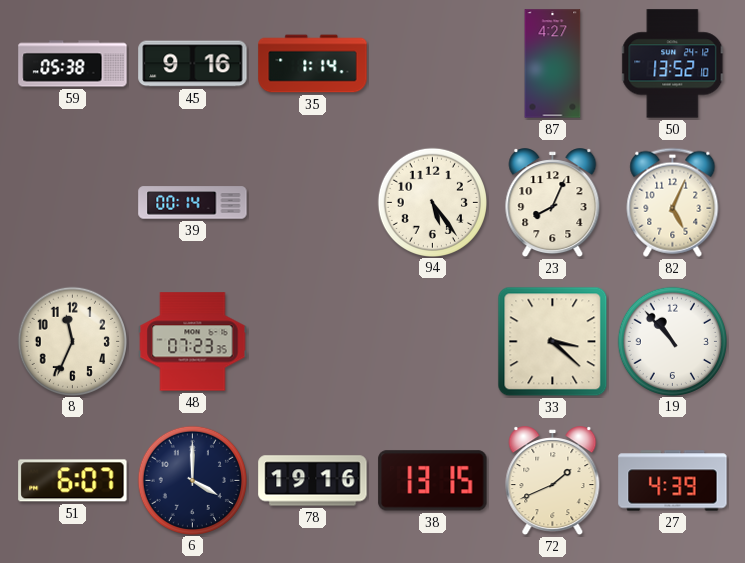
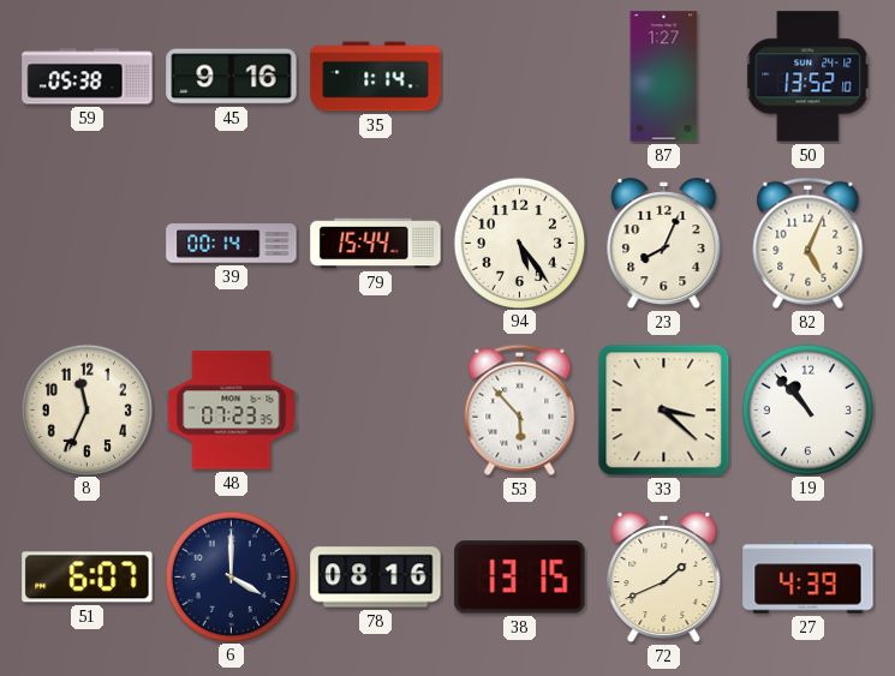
87: 4:27 -> 1:27
79: none -> 15:44
53: none -> 5:53
78: 19:16 -> 08:16
